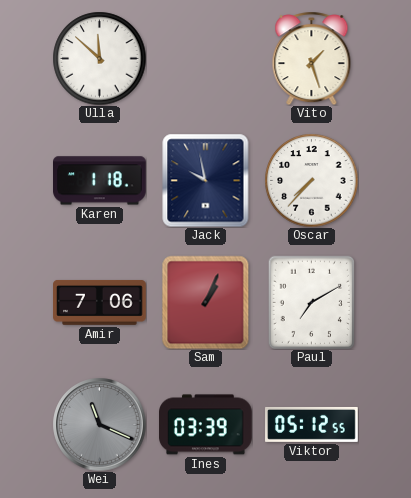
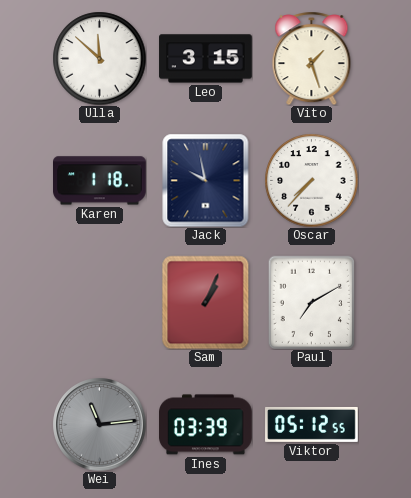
Leo: none -> 3:15
Amir: 7:06 -> none
Wei: 11:19 -> 11:14
